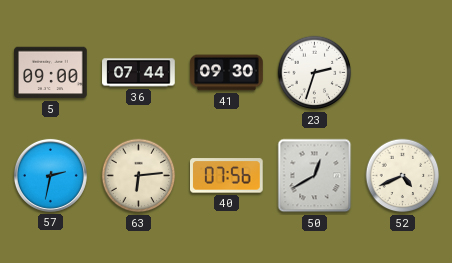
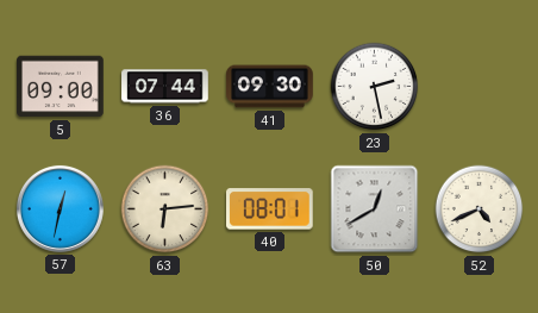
23: 2:33 -> 2:28
57: 2:32 -> 12:32
40: 07:56 -> 08:01
